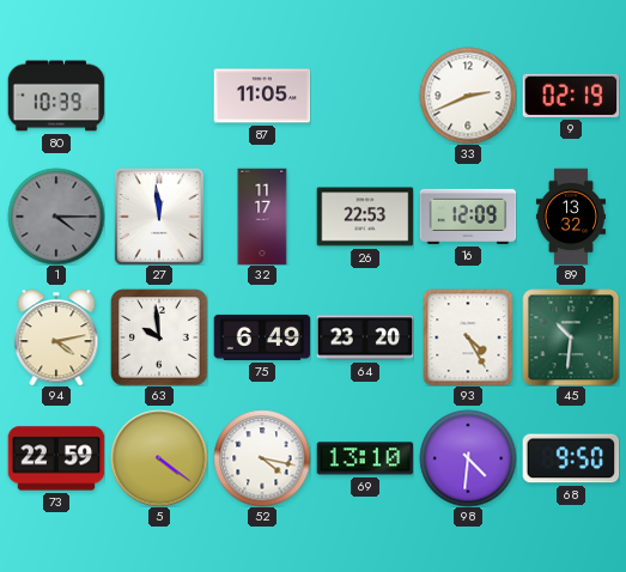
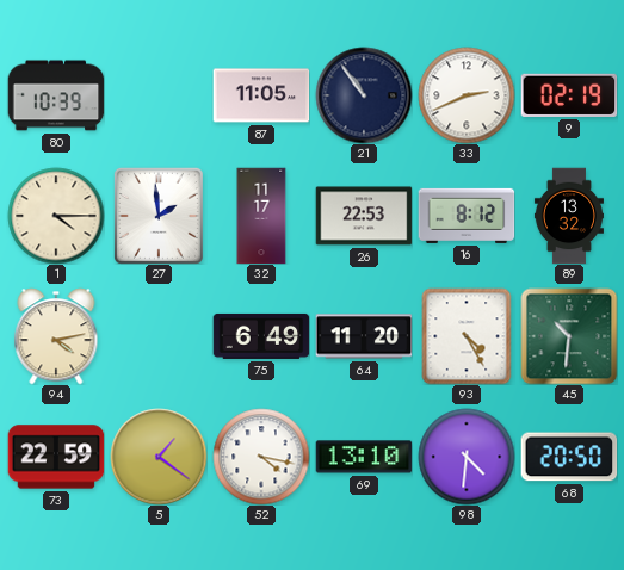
21: none -> 10:54
1 dial: grey -> cream
27: 11:59 -> 1:59
16: 12:09 -> 8:12
63: 9:59 -> none
64: 23:20 -> 11:20
5: 4:21 -> 1:21
68: 9:50 -> 20:50
